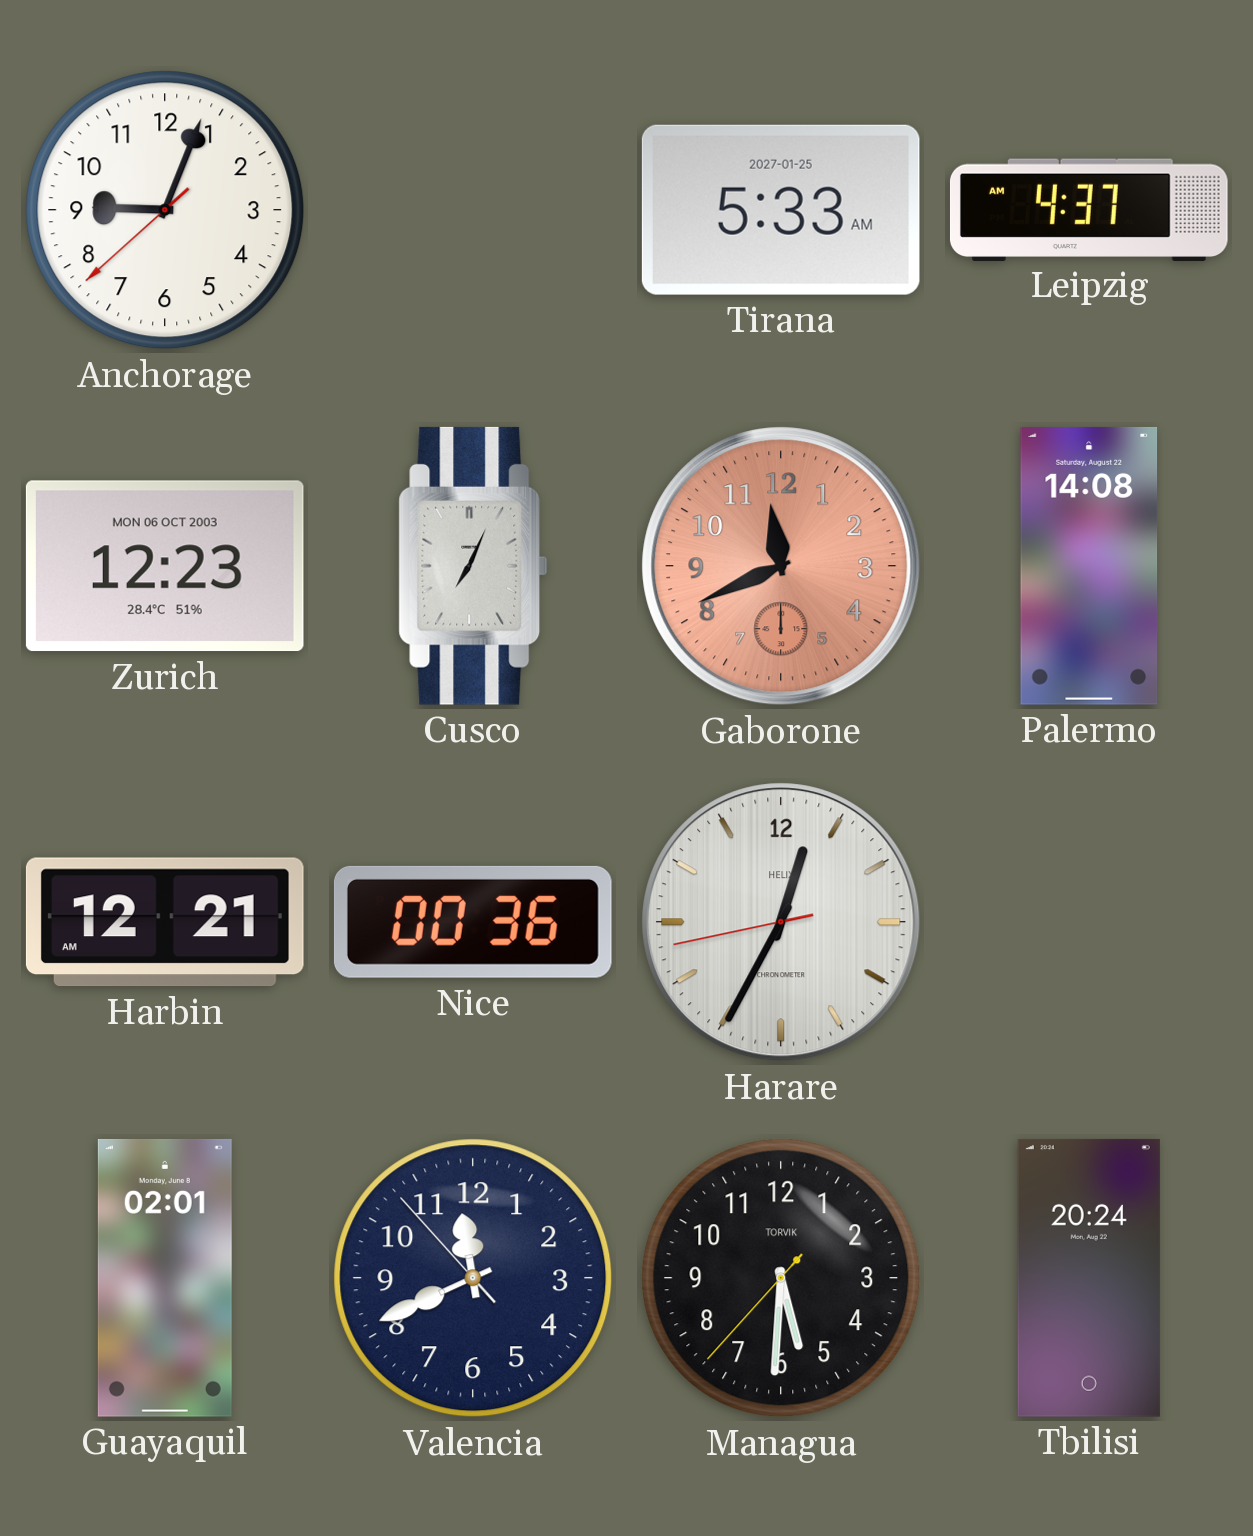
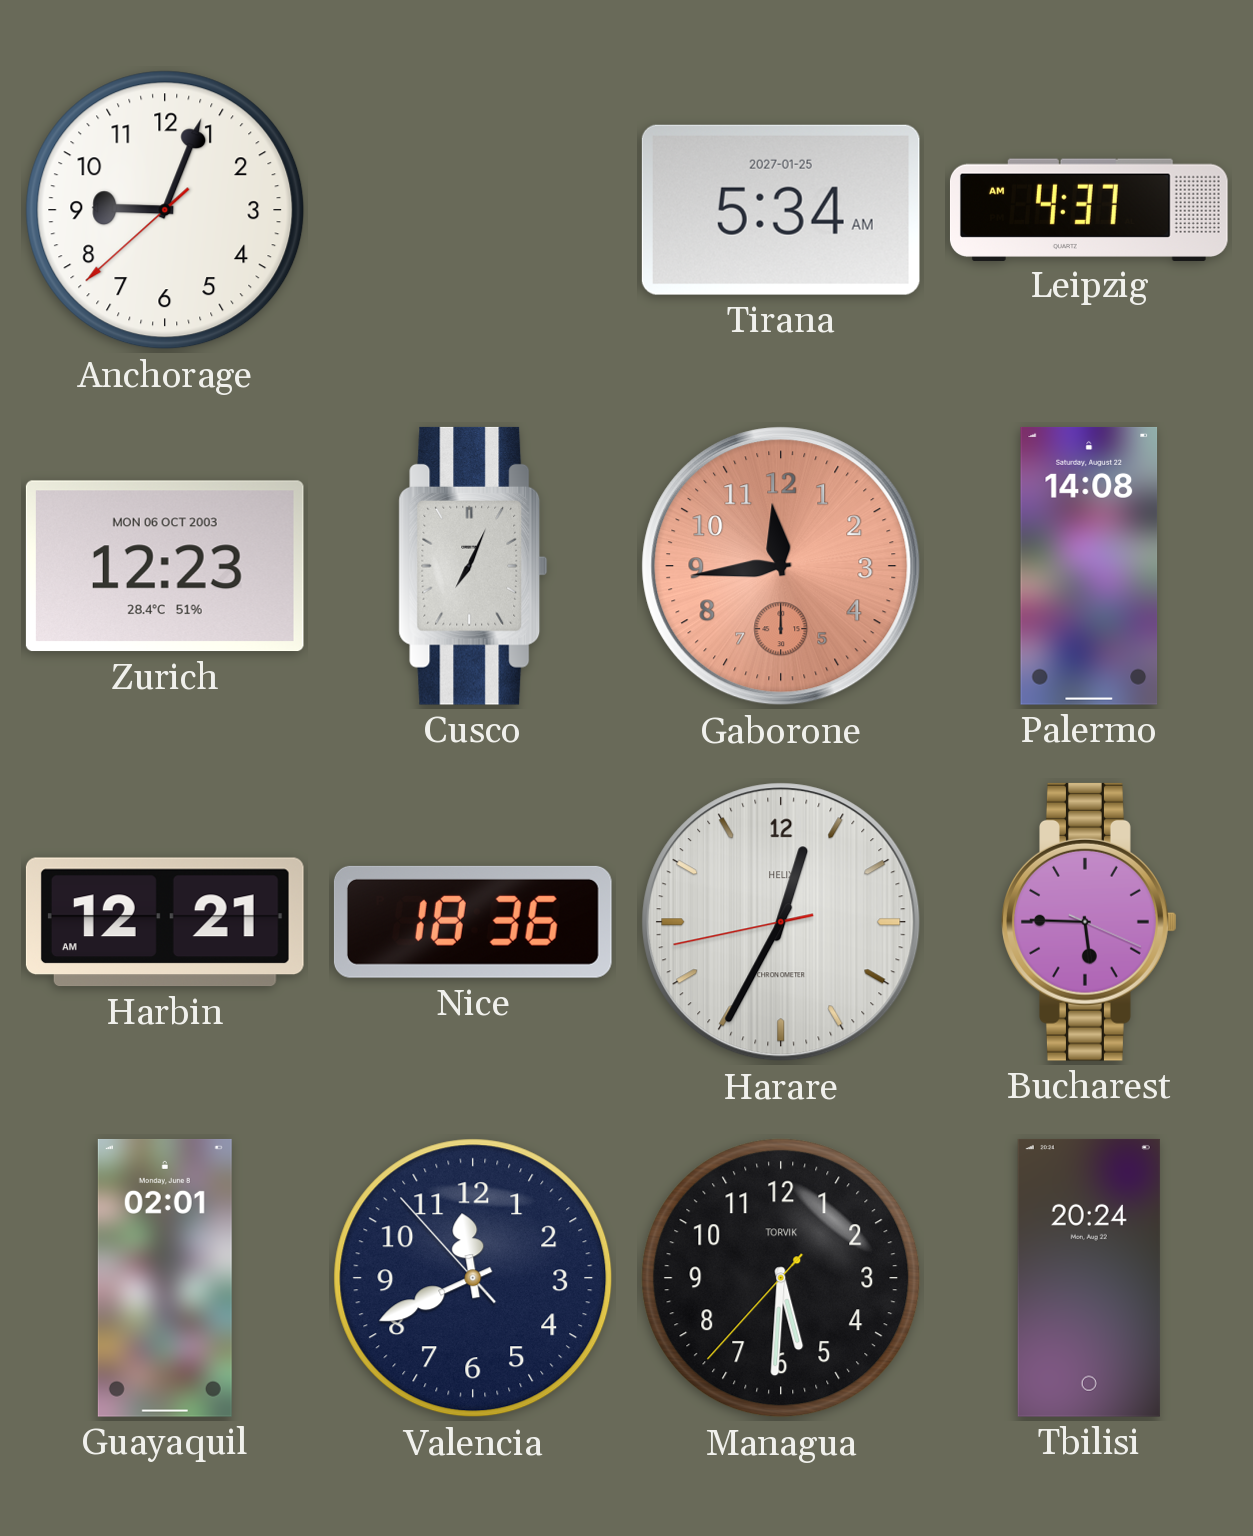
Tirana: 5:33 -> 5:34
Gaborone: 11:41 -> 11:44
Nice: 00:36 -> 18:36
Bucharest: none -> 5:45
